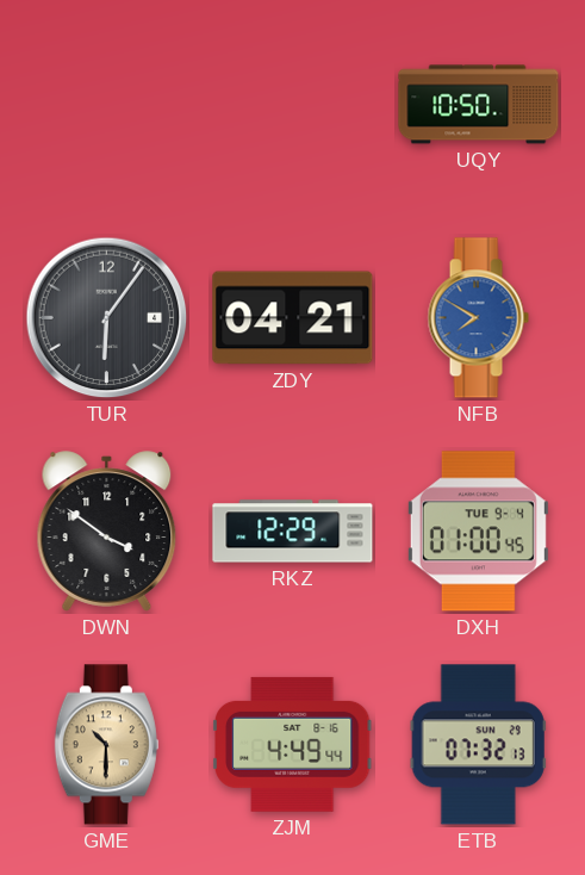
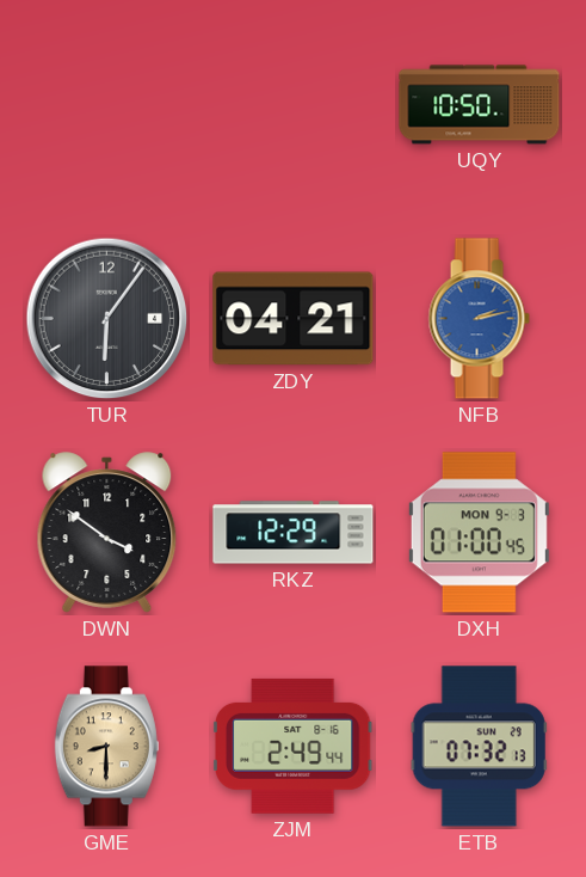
NFB: 7:50 -> 2:13
DXH date: TUE 9-4 -> MON 9-3
GME: 10:30 -> 8:30
ZJM: 4:49 -> 2:49
